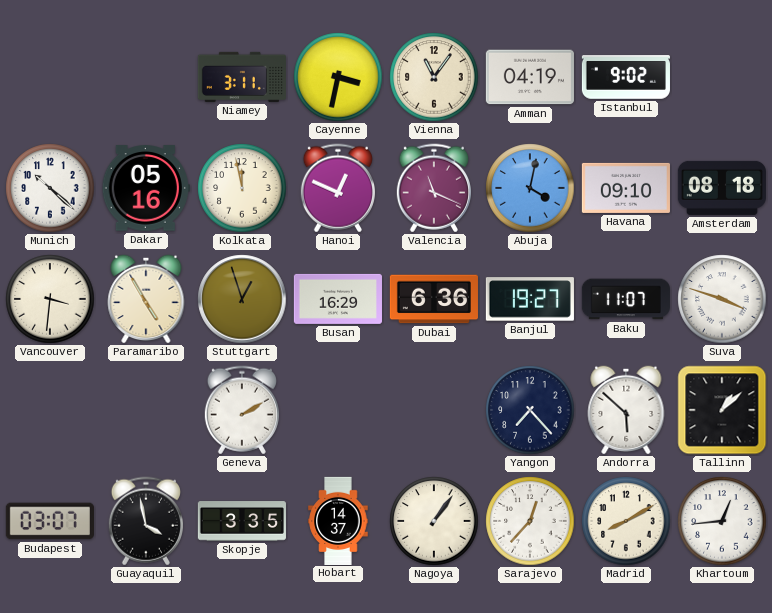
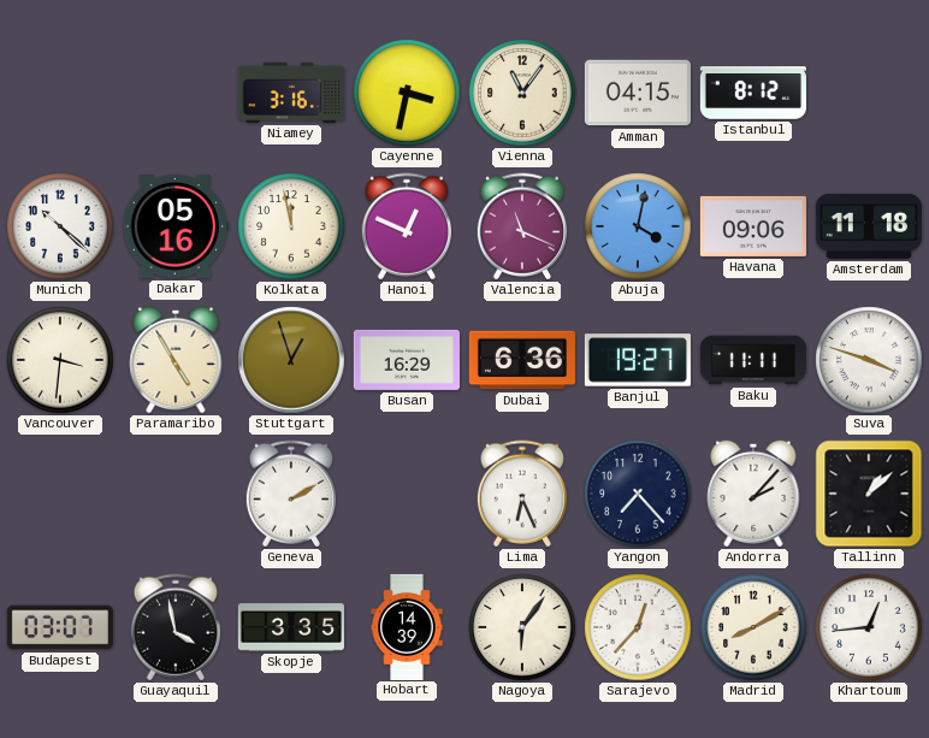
Niamey: 3:11 -> 3:16
Amman: 04:19 -> 04:15
Istanbul: 9:02 -> 8:12
Havana: 09:10 -> 09:06
Amsterdam: 08:18 -> 11:18
Baku: 11:07 -> 11:11
Lima: none -> 6:26
Andorra: 5:52 -> 2:07
Hobart: 14:37 -> 14:39
Nagoya: 1:06 -> 6:06
